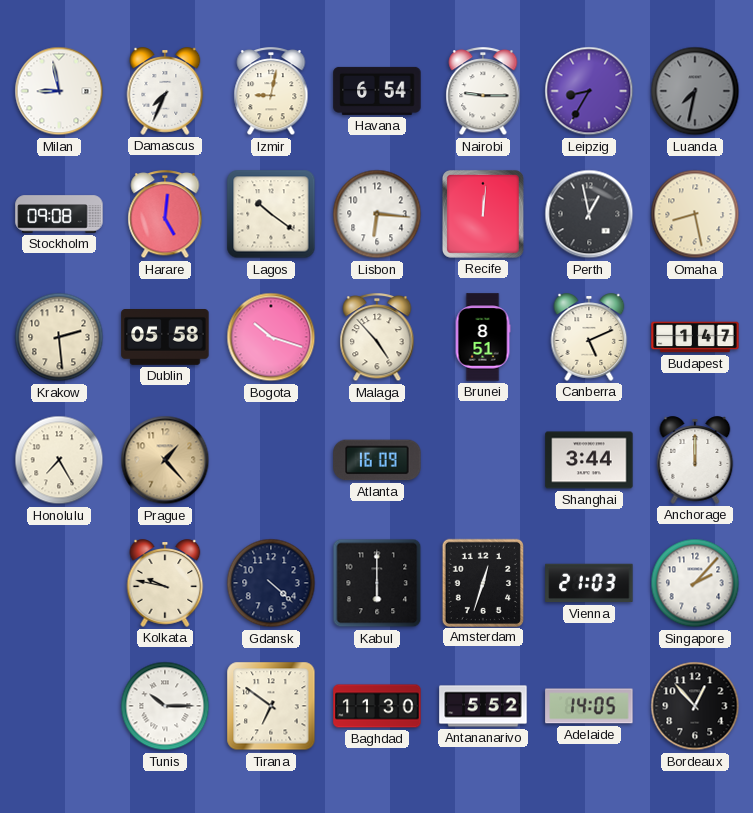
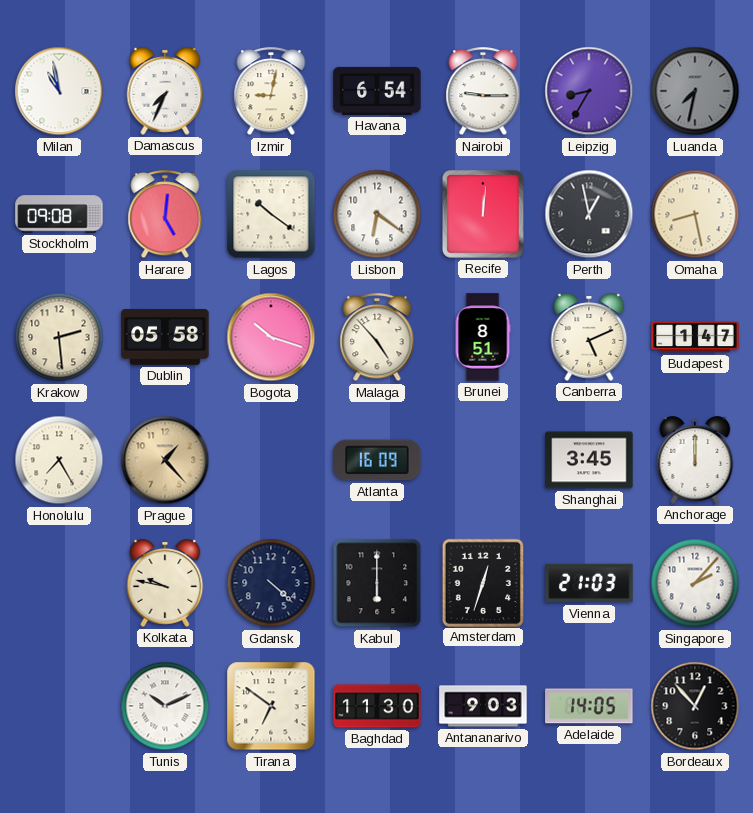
Milan: 8:58 -> 10:58
Lisbon: 6:16 -> 6:21
Shanghai: 3:44 -> 3:45
Tunis: 10:15 -> 10:11
Antananarivo: 5:52 -> 9:03
